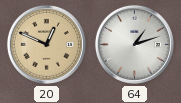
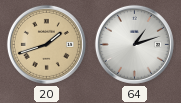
20: 12:49 -> 1:42
